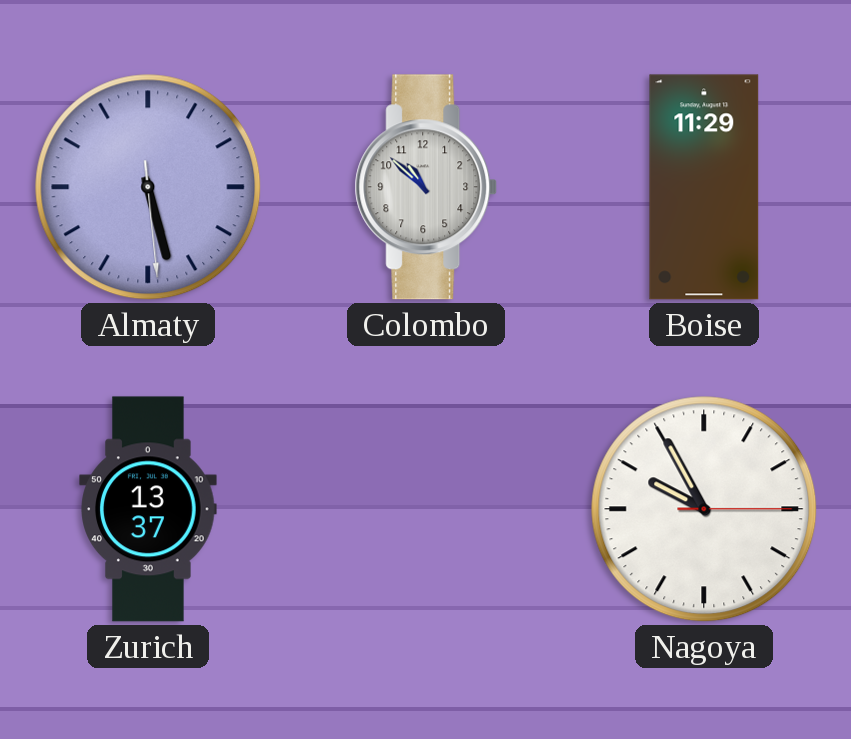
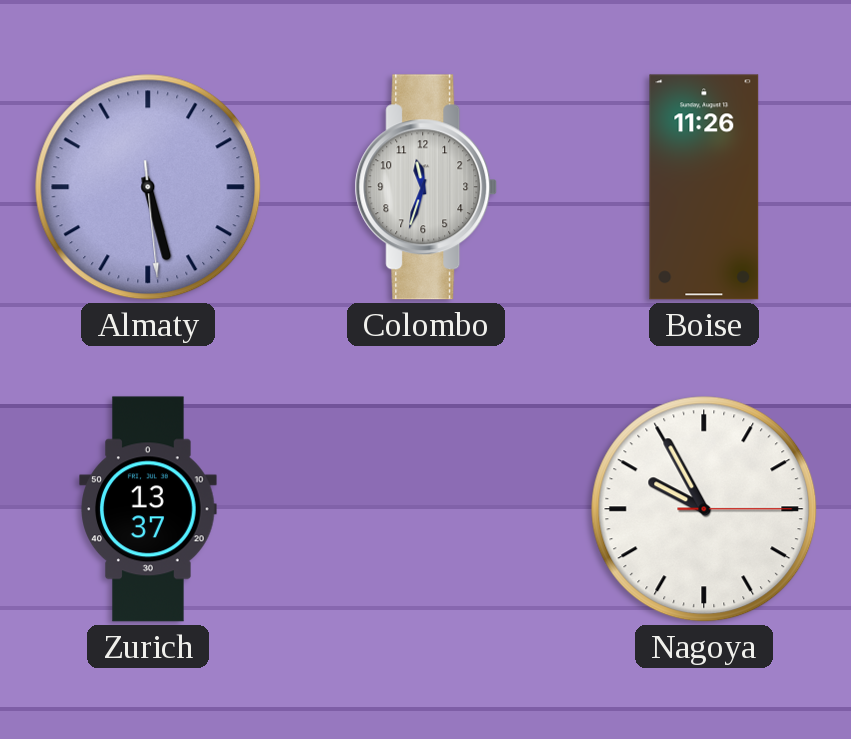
Colombo: 10:52 -> 11:33
Boise: 11:29 -> 11:26
